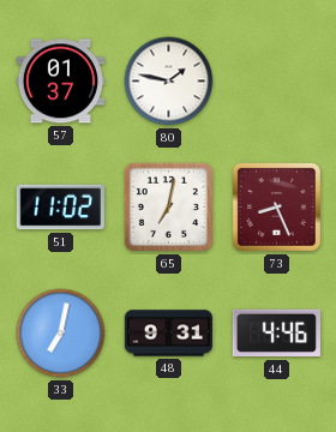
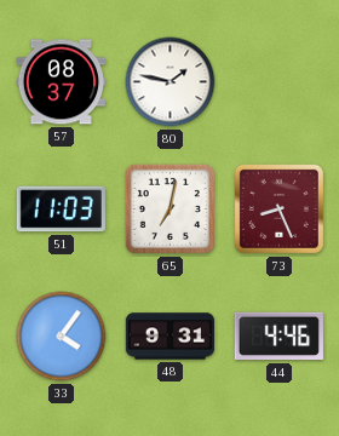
57: 01:37 -> 08:37
51: 11:02 -> 11:03
33: 7:02 -> 4:06
